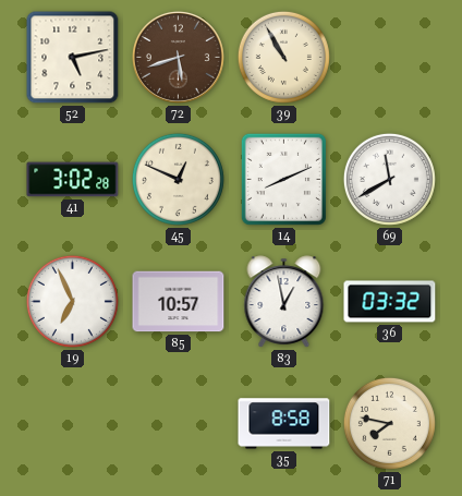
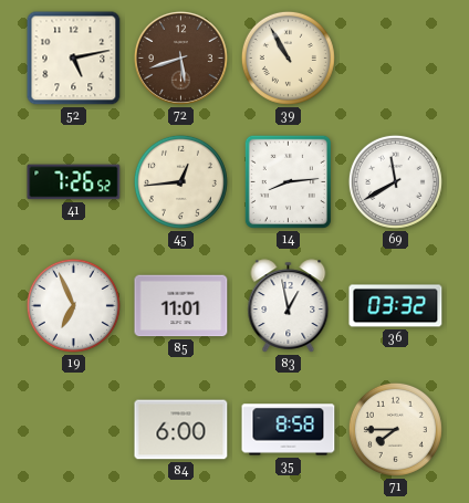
41: 3:02 -> 7:26
45: 12:49 -> 12:44
14: 8:11 -> 8:14
85: 10:57 -> 11:01
84: none -> 6:00
71: 7:47 -> 7:45
